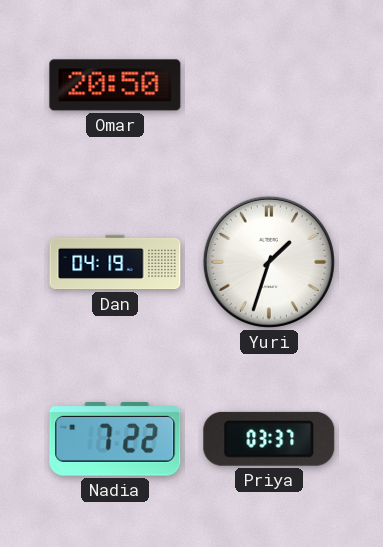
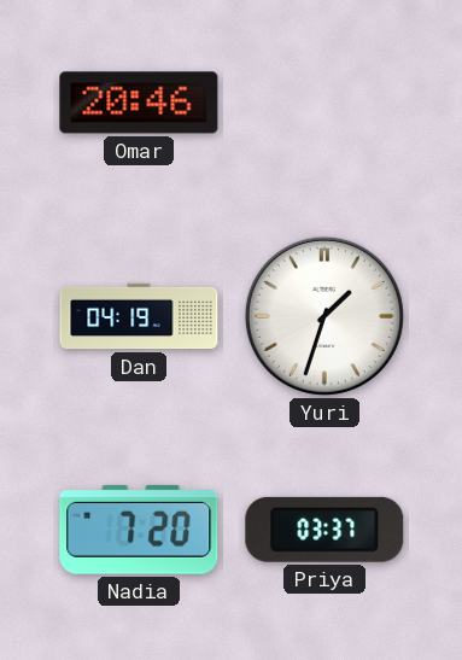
Omar: 20:50 -> 20:46
Nadia: 7:22 -> 7:20
